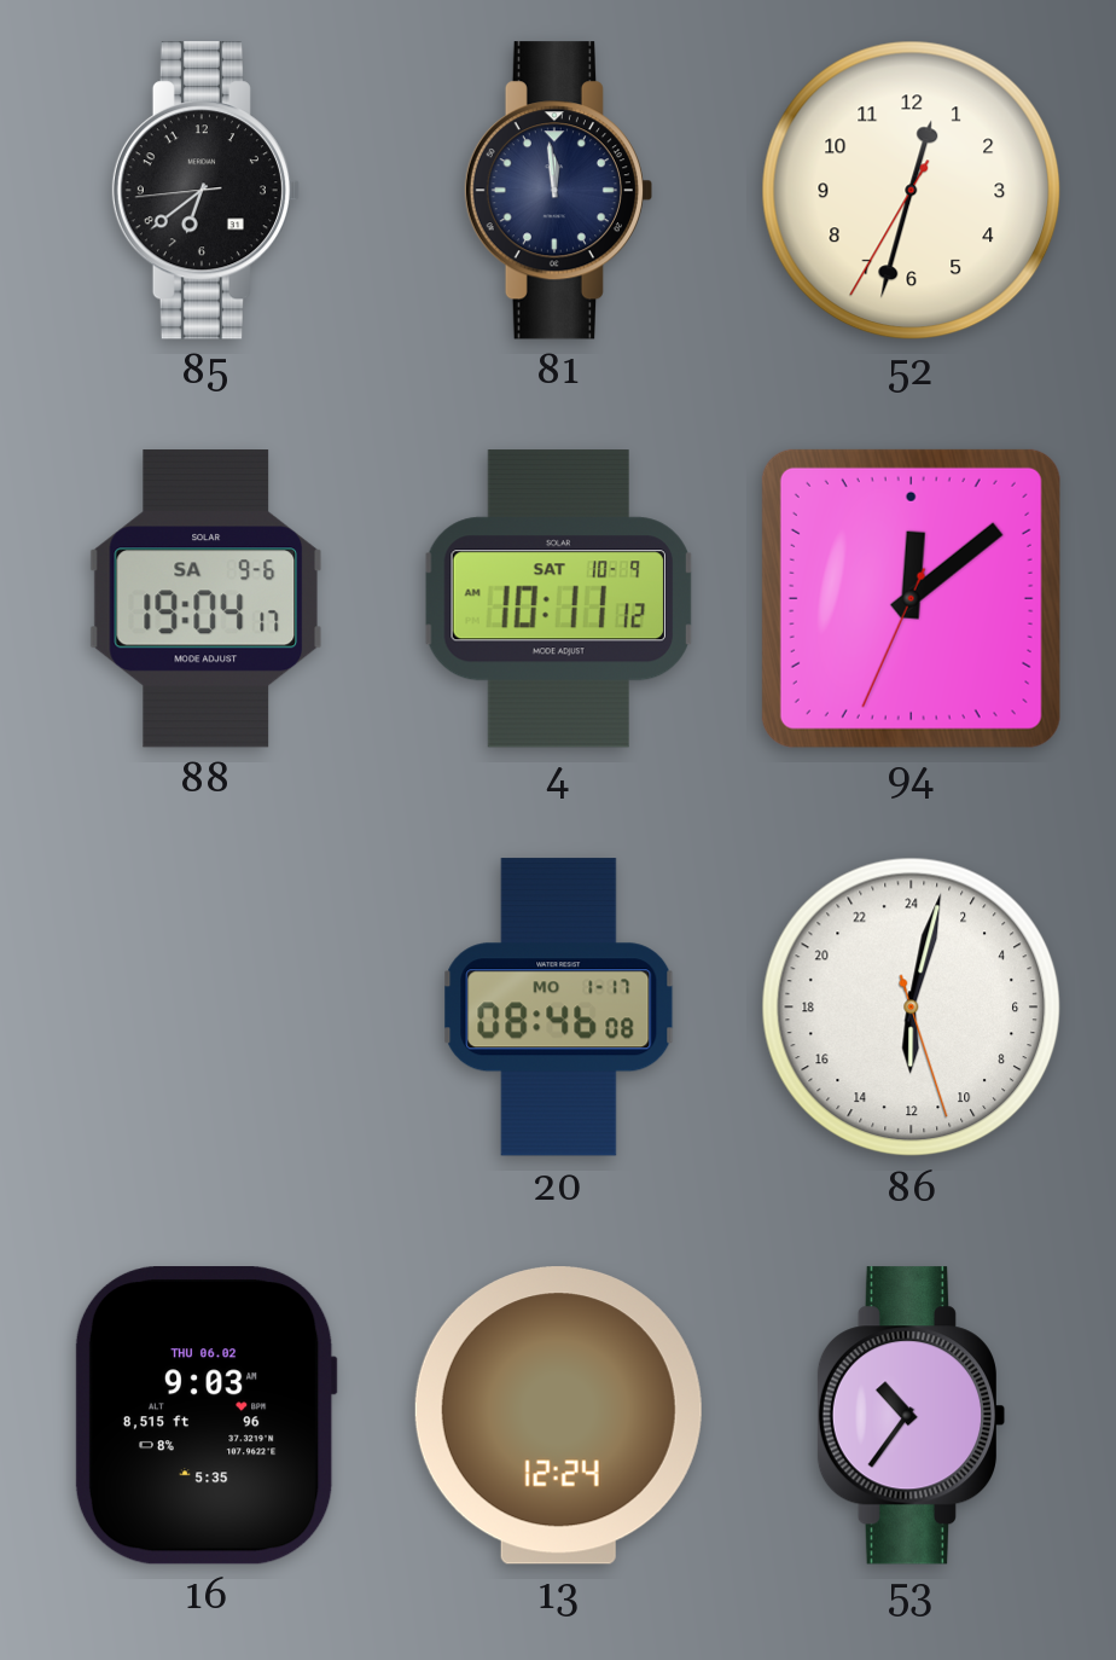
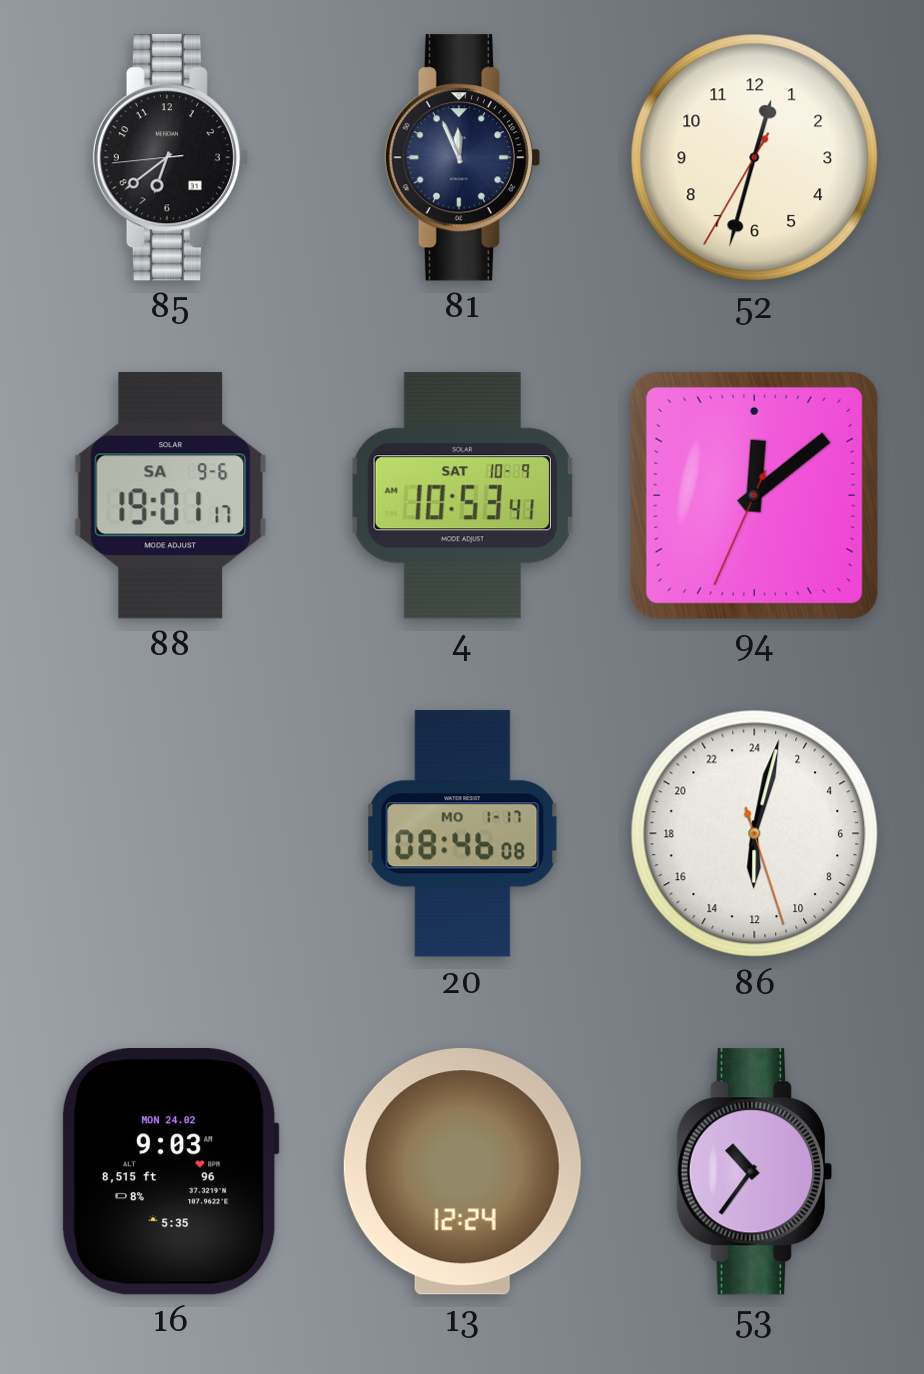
81: 11:59 -> 11:56
88: 19:04 -> 19:01
4: 10:11 -> 10:53
16 date: THU 06.02 -> MON 24.02
